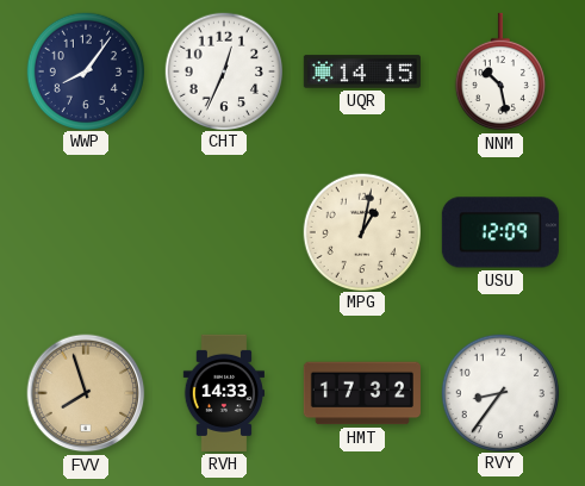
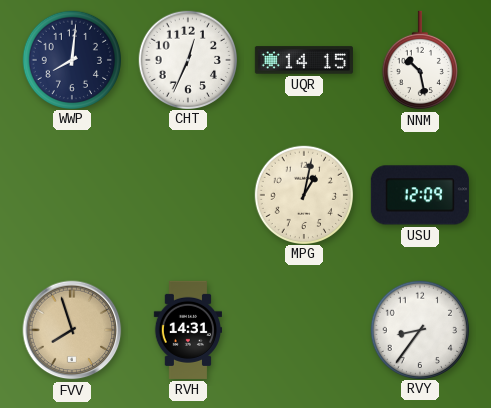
WWP: 8:06 -> 8:01
RVH: 14:33 -> 14:31
HMT: 17:32 -> none
